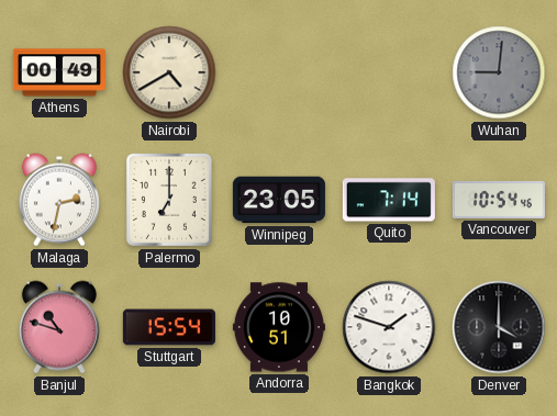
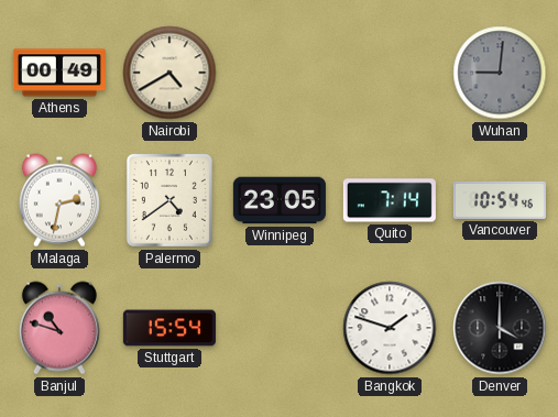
Palermo: 7:00 -> 4:39
Andorra: 10:51 -> none
